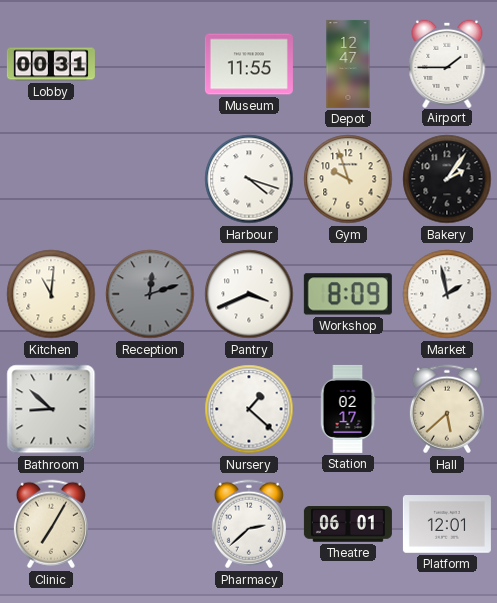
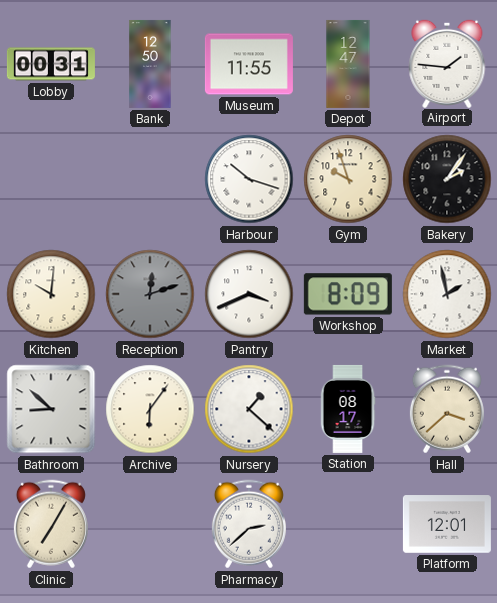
Bank: none -> 12:50
Airport: 1:45 -> 1:46
Harbour: 4:18 -> 10:18
Kitchen: 11:01 -> 10:01
Archive: none -> 6:06
Station: 02:17 -> 08:17
Hall: 5:38 -> 3:38
Theatre: 06:01 -> none
